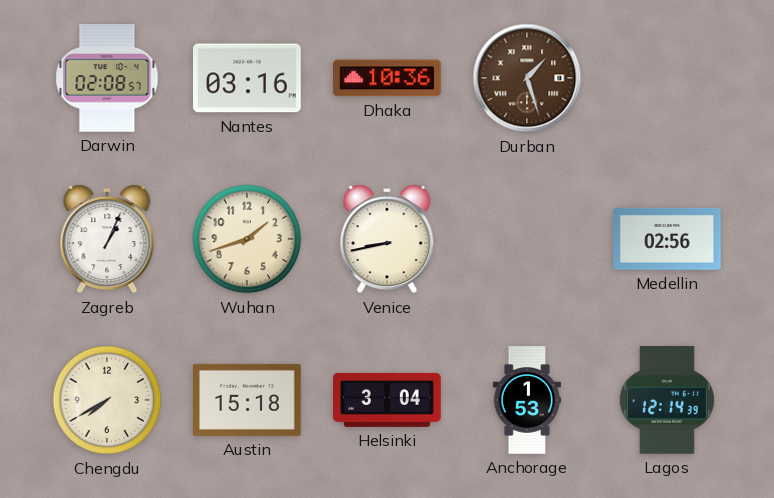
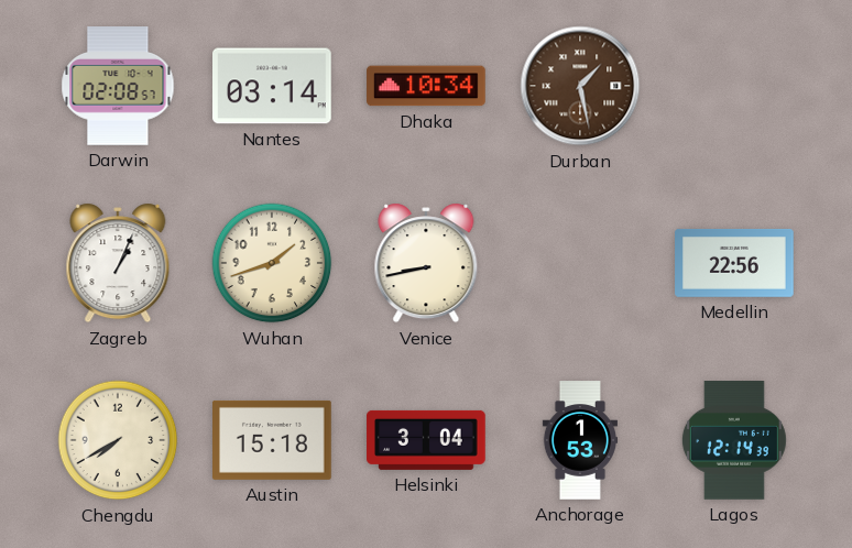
Nantes: 03:16 -> 03:14
Dhaka: 10:36 -> 10:34
Durban: 1:27 -> 1:28
Medellin: 02:56 -> 22:56
